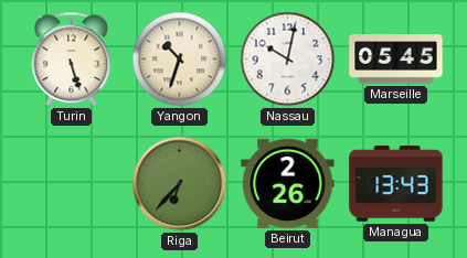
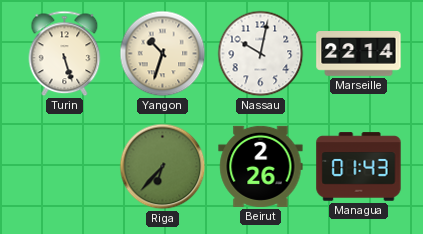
Marseille: 05:45 -> 22:14
Managua: 13:43 -> 01:43
